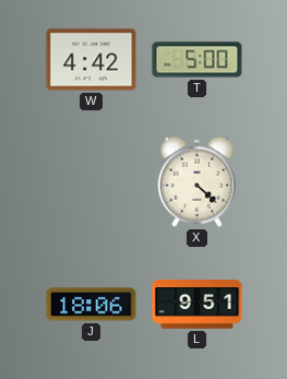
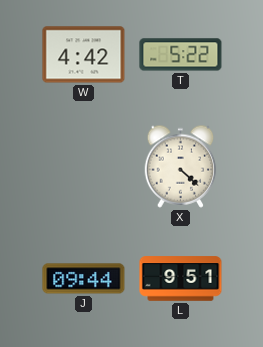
T: 5:00 -> 5:22
J: 18:06 -> 09:44
